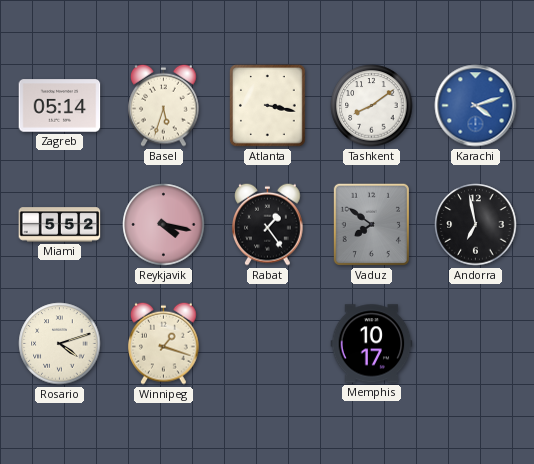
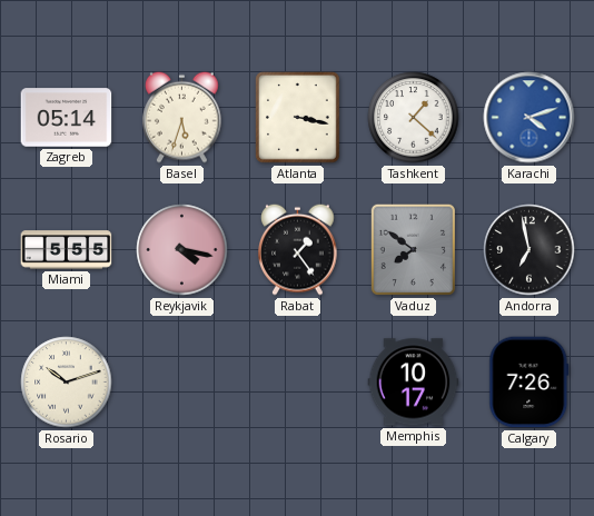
Tashkent: 8:09 -> 1:22
Miami: 5:52 -> 5:55
Rosario: 4:12 -> 10:12
Winnipeg: 1:18 -> none
Calgary: none -> 7:26
